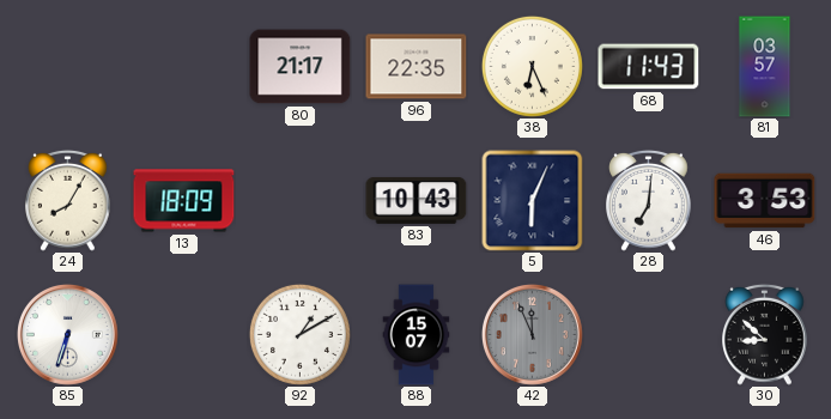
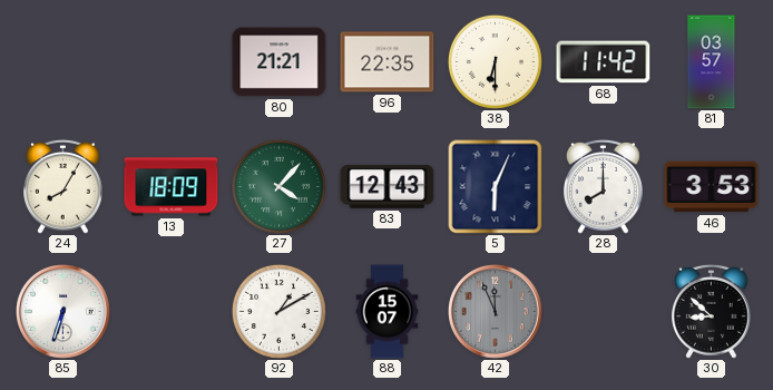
80: 21:17 -> 21:21
38: 6:26 -> 6:30
68: 11:43 -> 11:42
27: none -> 4:07
83: 10:43 -> 12:43
28: 7:01 -> 8:00
